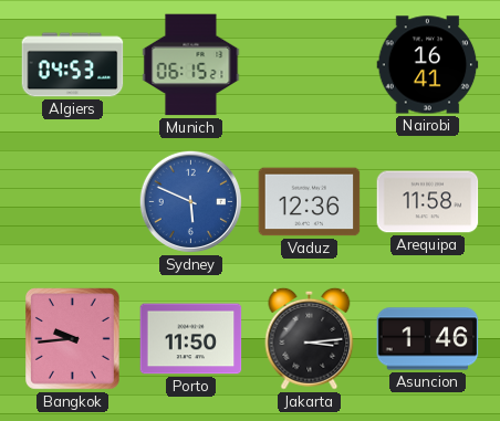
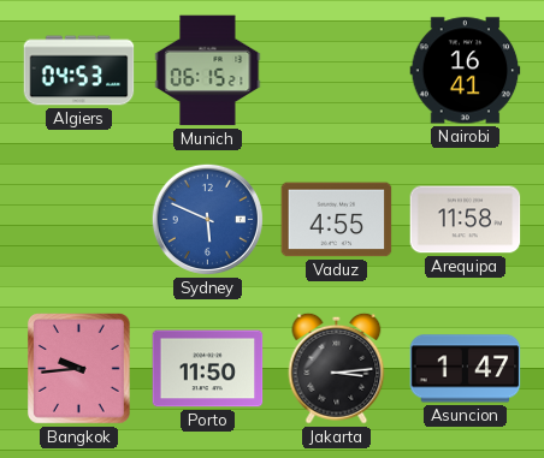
Vaduz: 12:36 -> 4:55
Asuncion: 1:46 -> 1:47
